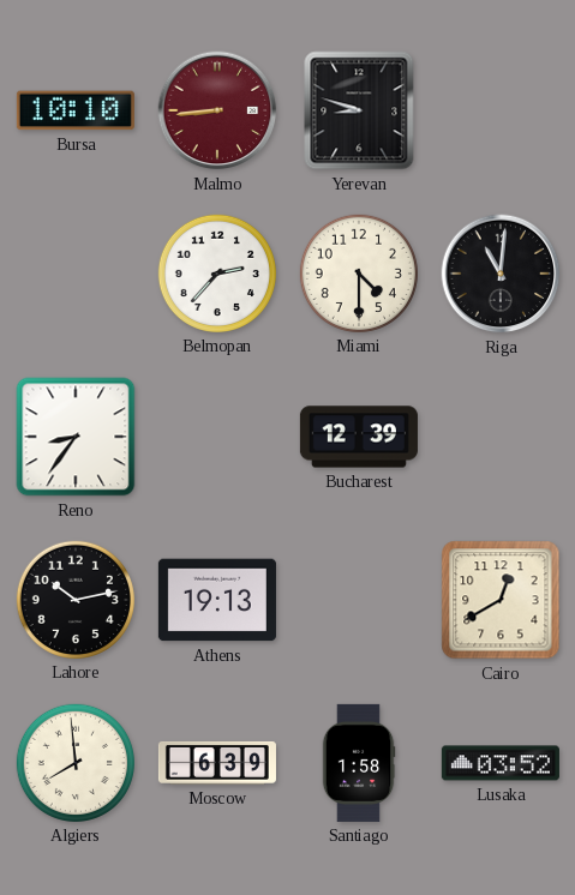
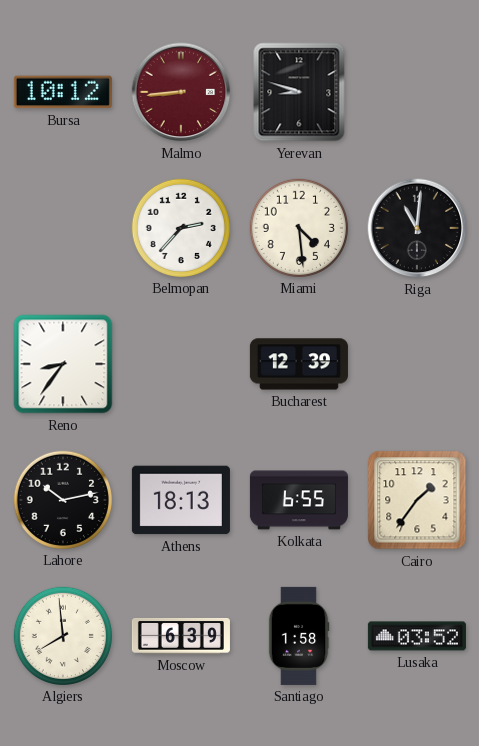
Bursa: 10:10 -> 10:12
Miami: 4:30 -> 4:29
Athens: 19:13 -> 18:13
Kolkata: none -> 6:55
Cairo: 12:40 -> 1:36
